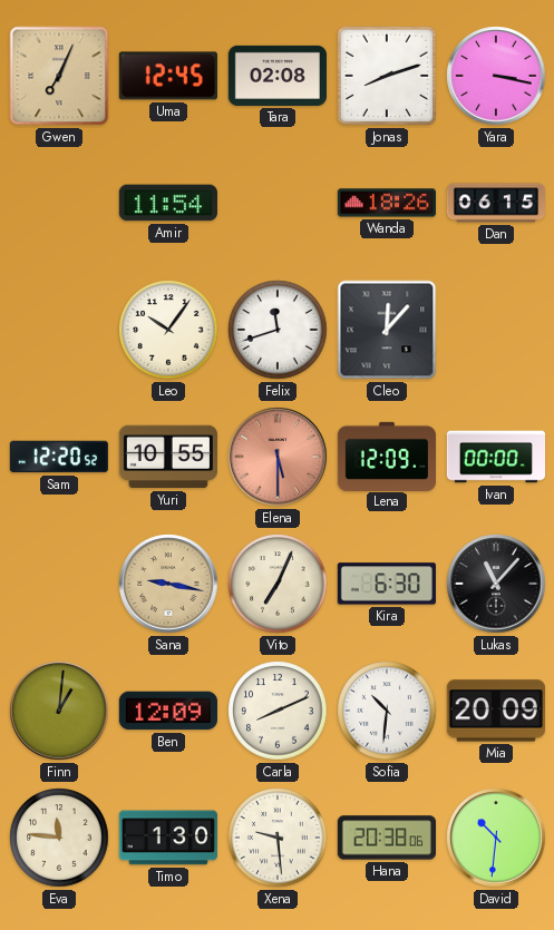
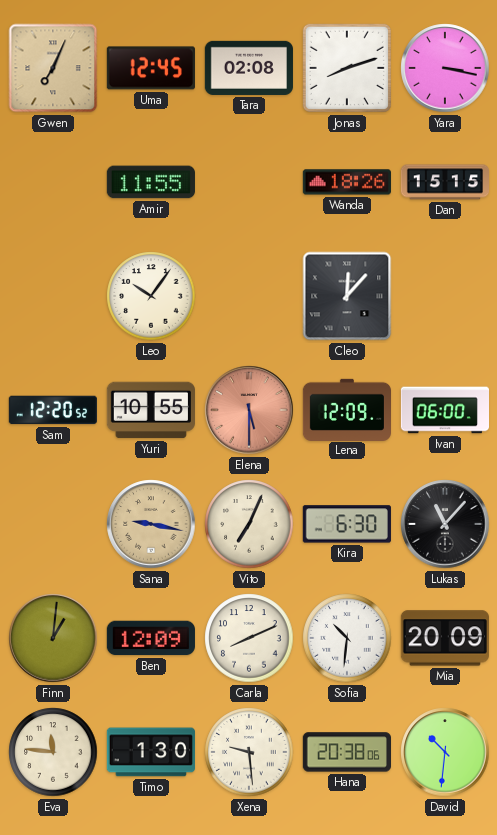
Amir: 11:54 -> 11:55
Dan: 06:15 -> 15:15
Felix: 11:42 -> none
Ivan: 00:00 -> 06:00
